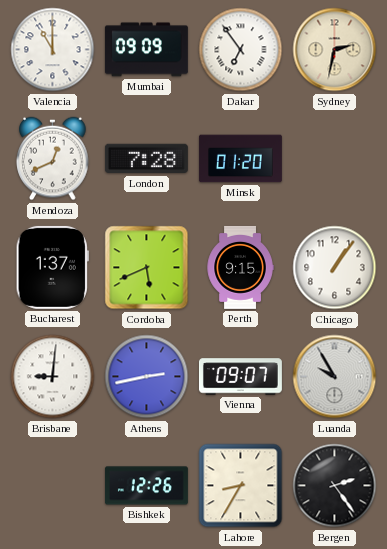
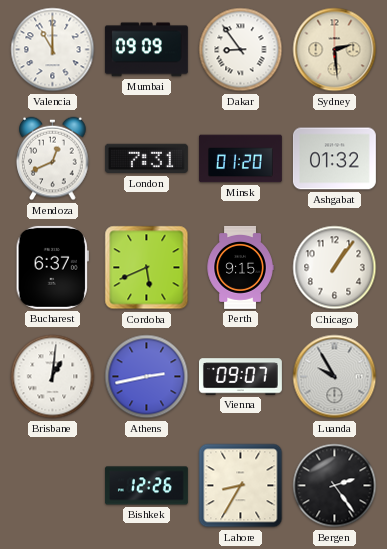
Dakar: 6:54 -> 8:54
Sydney: 2:32 -> 2:29
London: 7:28 -> 7:31
Ashgabat: none -> 01:32
Bucharest: 1:37 -> 6:37
Brisbane: 9:01 -> 1:01
